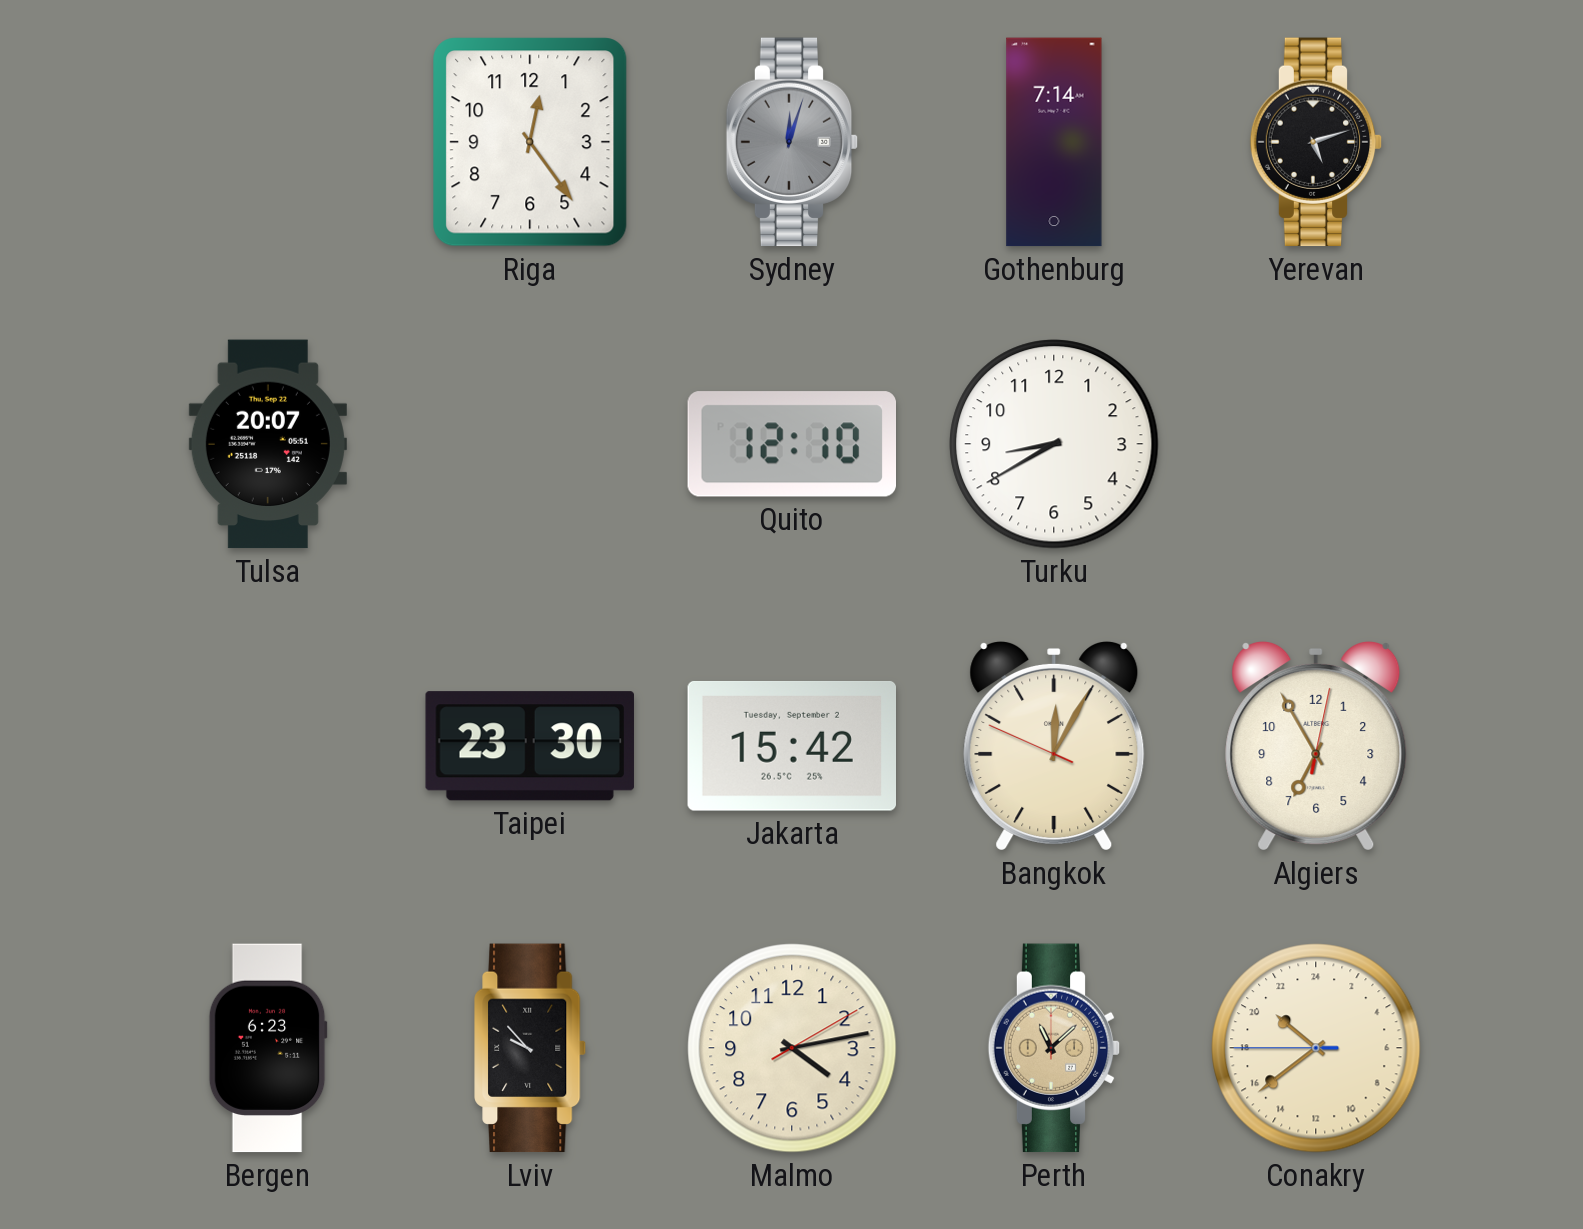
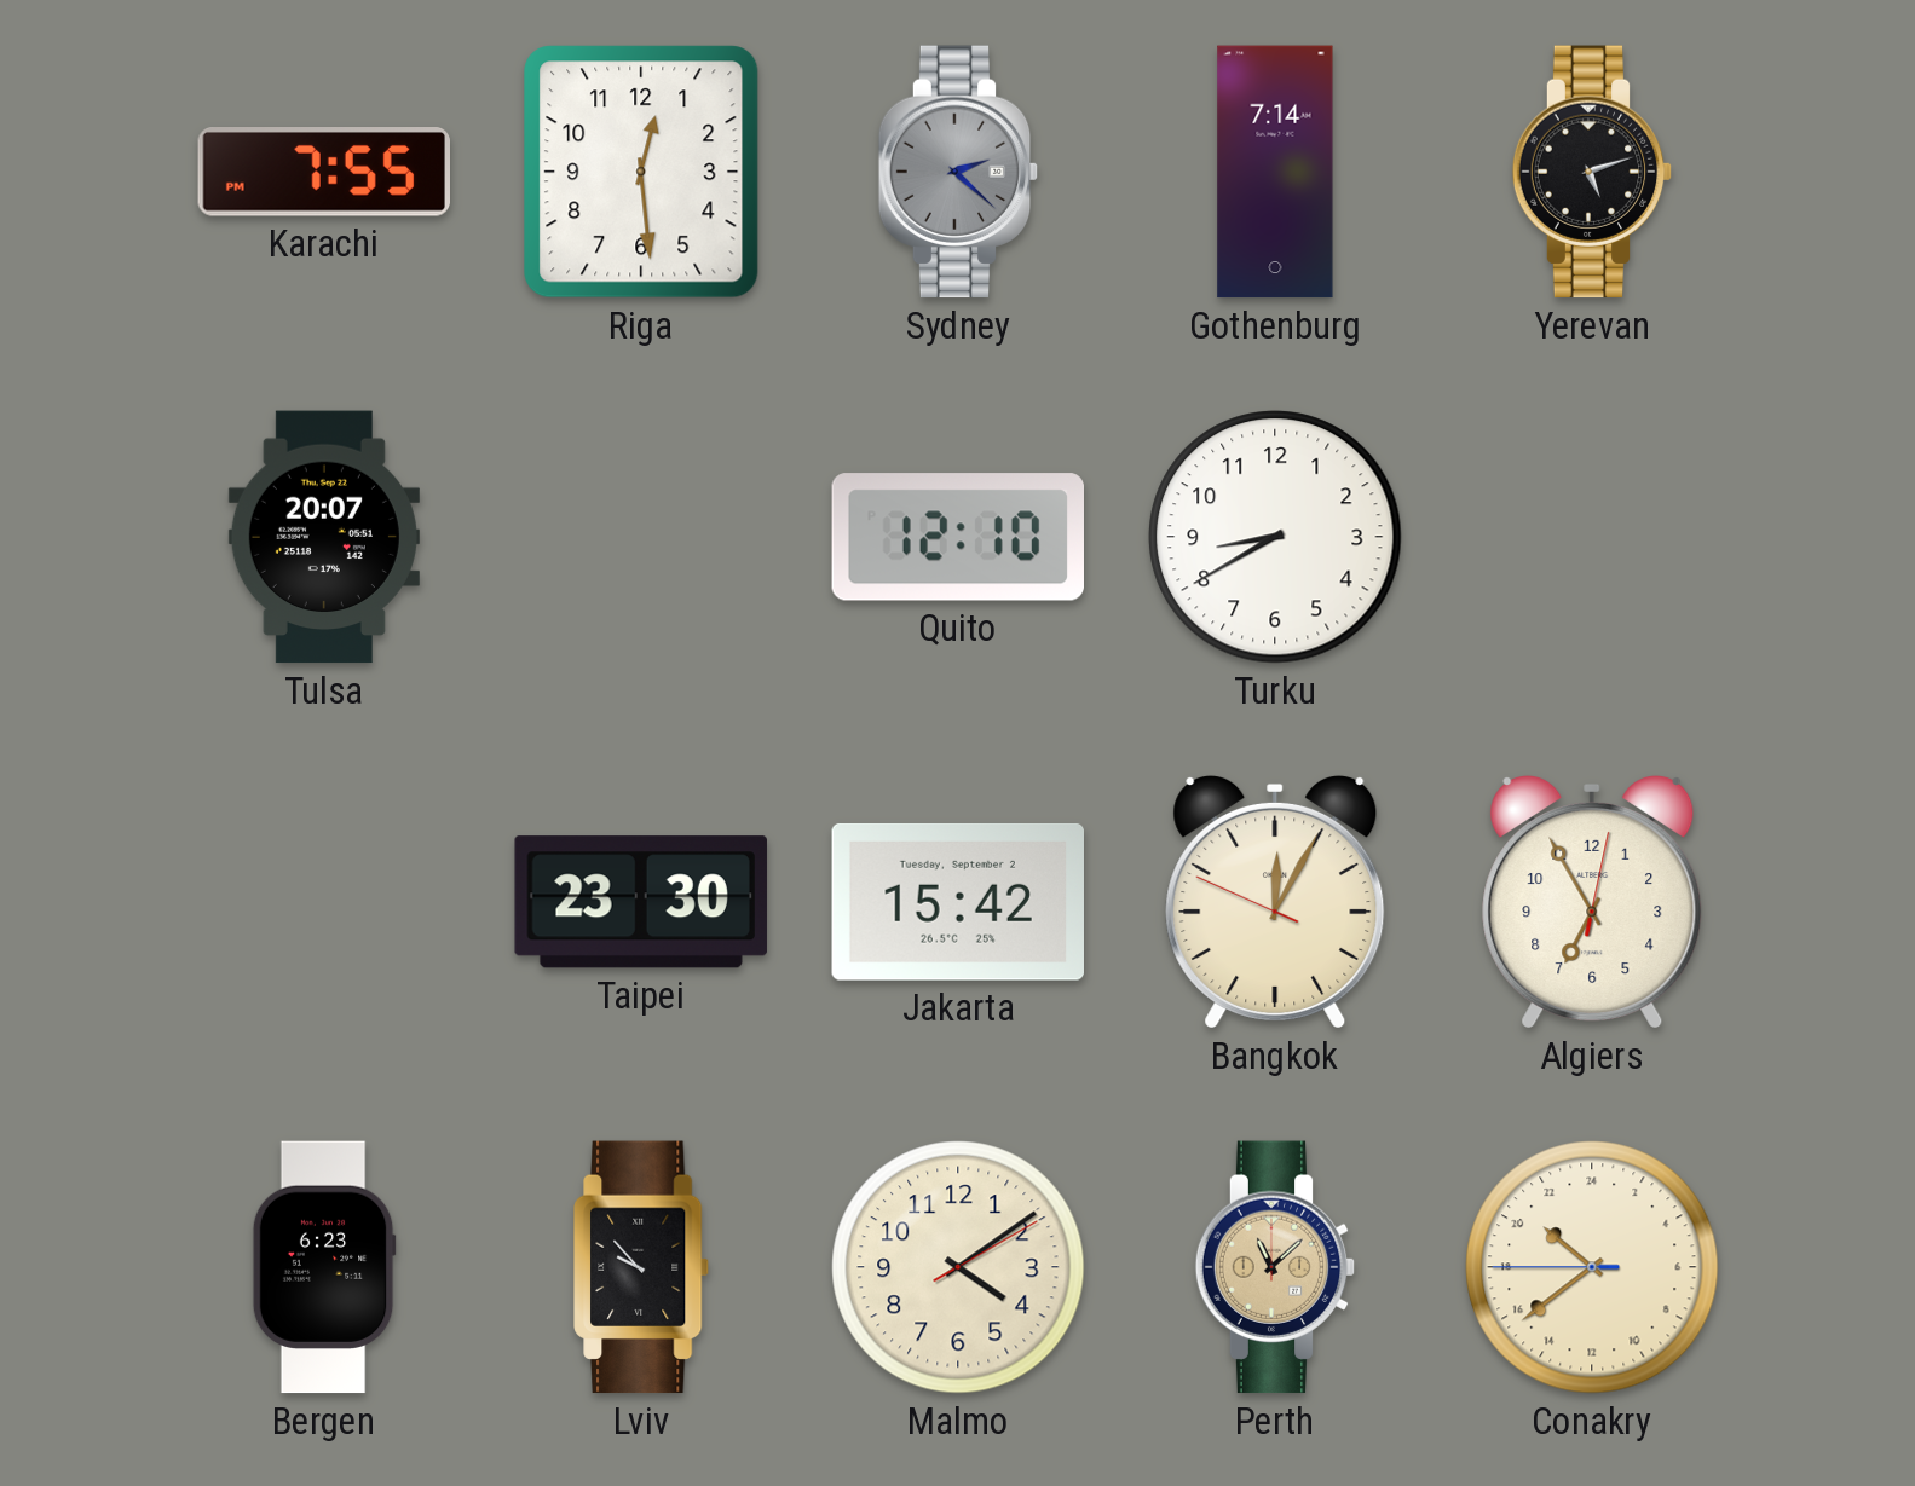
Karachi: none -> 7:55
Riga: 12:24 -> 12:29
Sydney: 12:03 -> 2:22
Malmo: 4:13 -> 4:09
